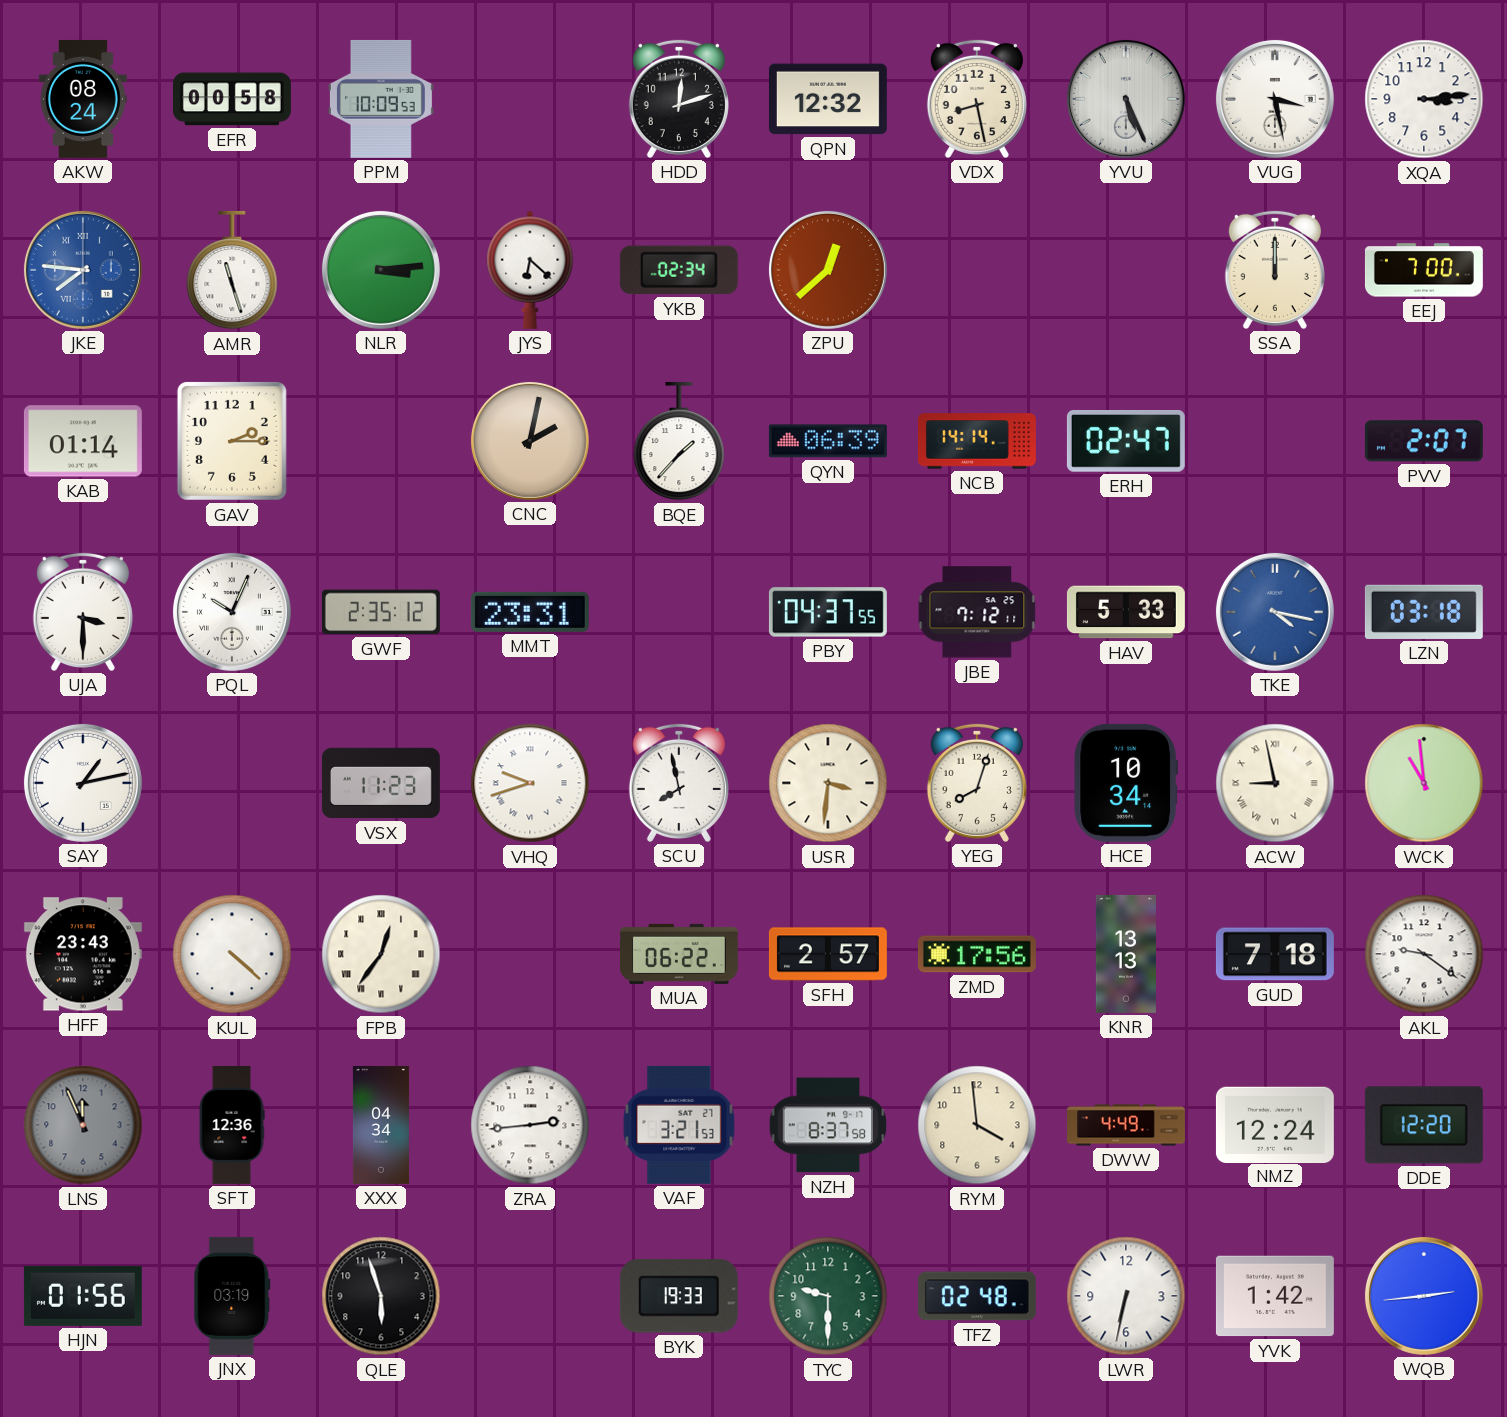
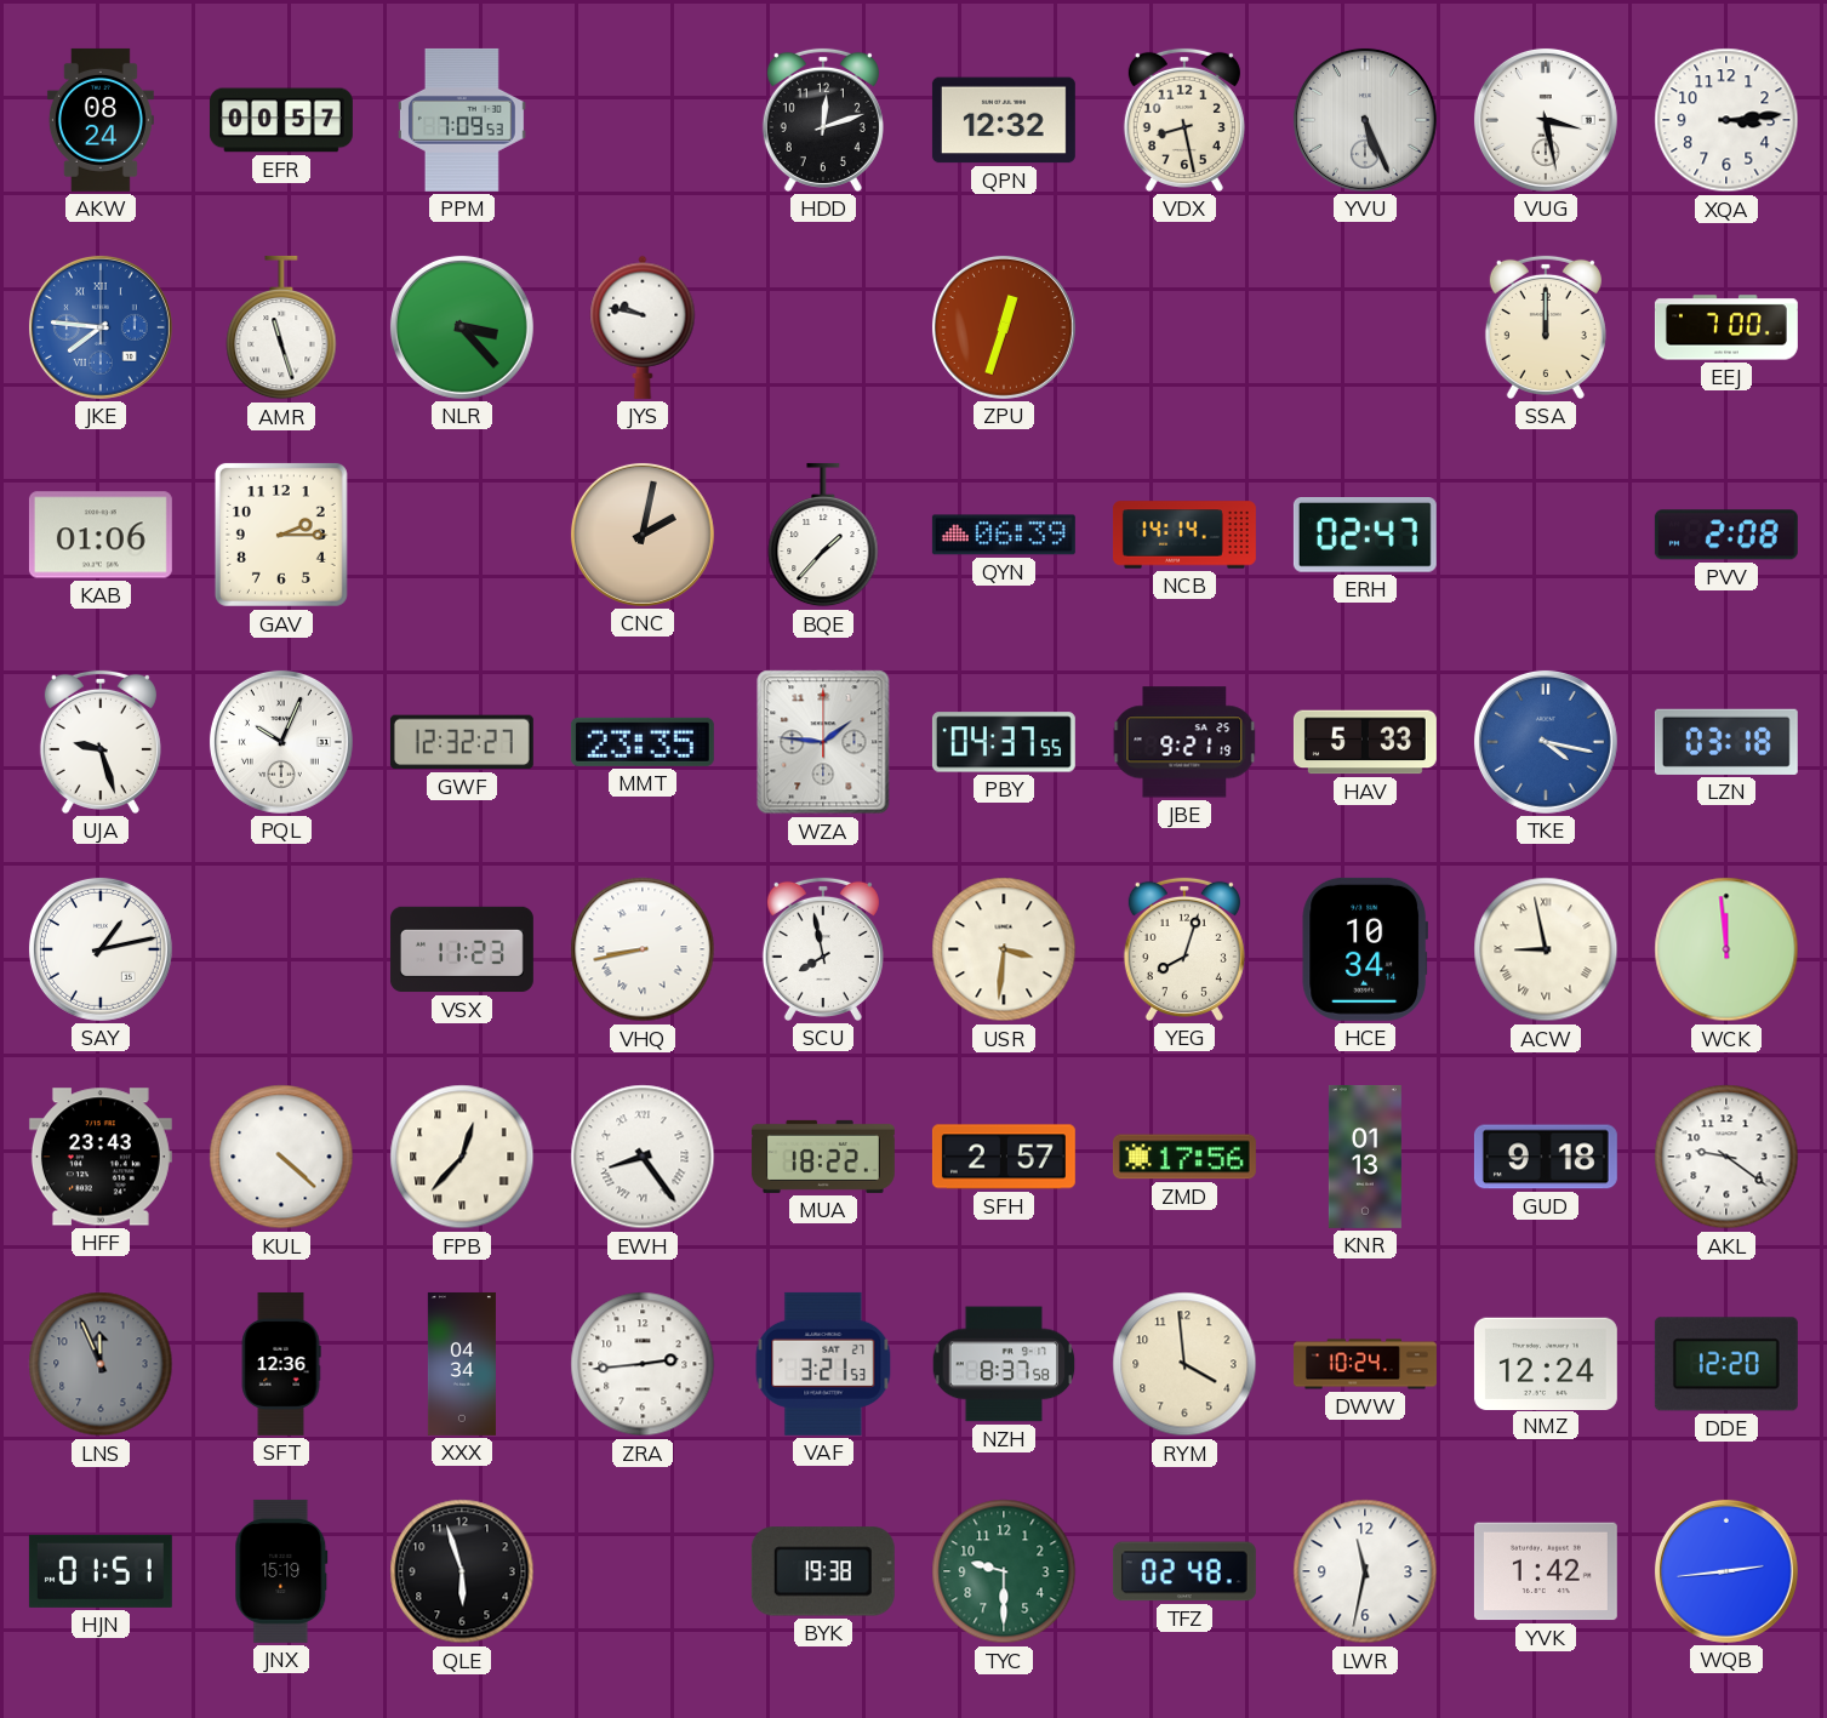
EFR: 00:58 -> 00:57
PPM: 10:09 -> 7:09
NLR: 3:14 -> 3:23
JYS: 6:22 -> 9:47
YKB: 02:34 -> none
ZPU: 12:38 -> 12:33
KAB: 01:14 -> 01:06
PVV: 2:07 -> 2:08
UJA: 3:30 -> 9:27
GWF: 2:35 -> 12:32
MMT: 23:31 -> 23:35
WZA: none -> 1:46
JBE: 7:12 -> 9:21
VHQ: 9:42 -> 8:43
WCK: 10:59 -> 11:59
FPB: 12:36 -> 12:37
EWH: none -> 8:24
MUA: 06:22 -> 18:22
KNR: 13:13 -> 01:13
GUD: 7:18 -> 9:18
DWW: 4:49 -> 10:24
HJN: 01:56 -> 01:51
JNX: 03:19 -> 15:19
BYK: 19:33 -> 19:38
LWR: 6:32 -> 11:32
